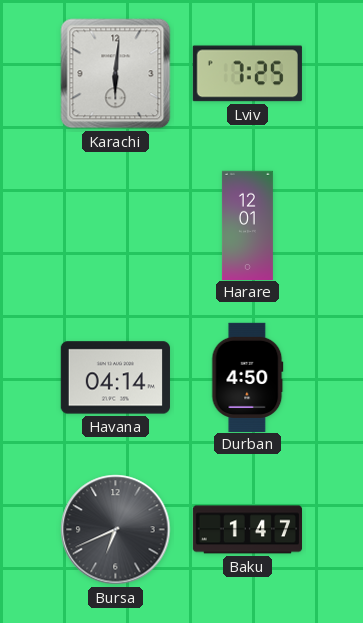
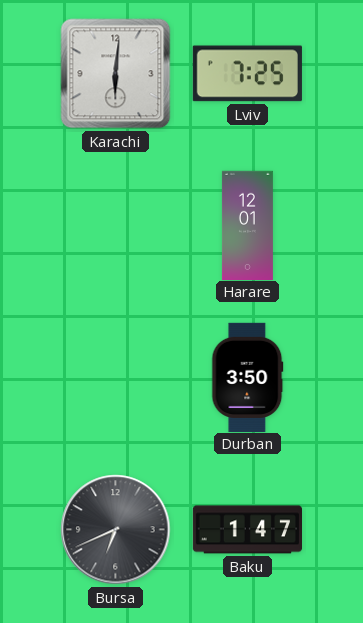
Havana: 04:14 -> none
Durban: 4:50 -> 3:50
